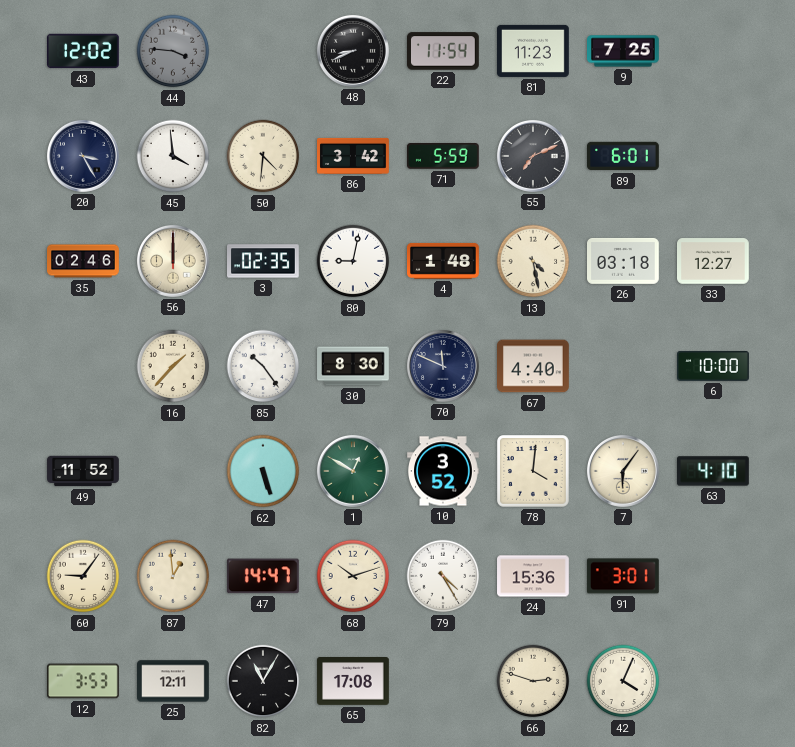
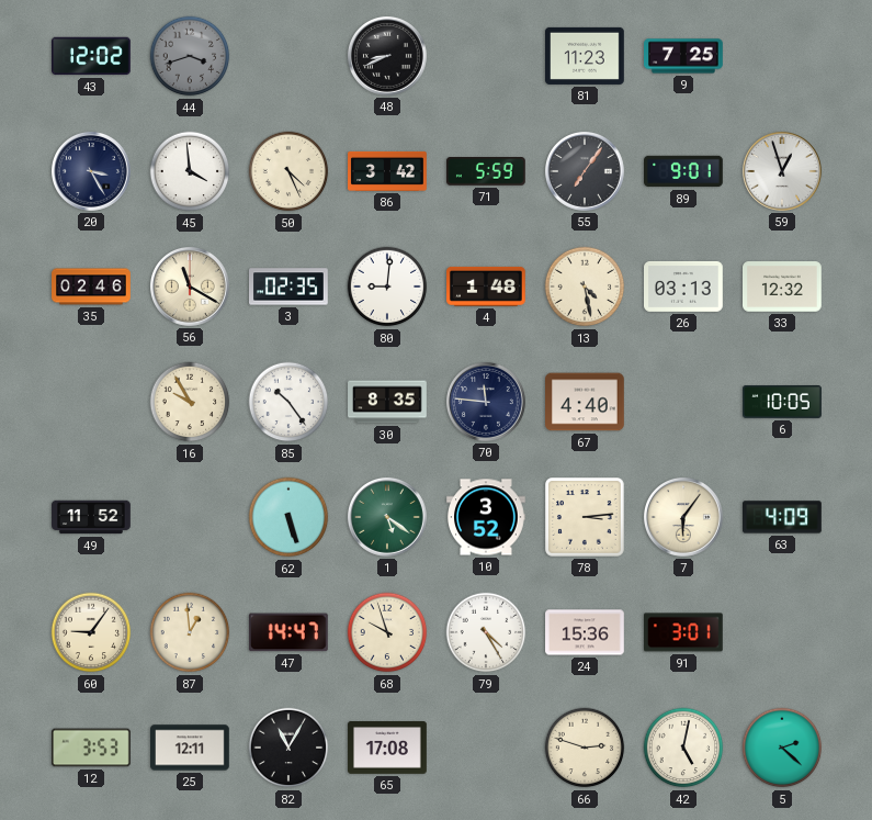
44: 3:46 -> 3:42
22: 11:54 -> none
50: 4:31 -> 4:26
55: 7:11 -> 7:06
89: 6:01 -> 9:01
59: none -> 12:57
56: 12:00 -> 11:20
80: 9:02 -> 9:01
26: 03:18 -> 03:13
33: 12:27 -> 12:32
16: 1:37 -> 9:55
30: 8:30 -> 8:35
70: 11:49 -> 11:46
6: 10:00 -> 10:05
1: 12:50 -> 5:21
78: 4:01 -> 3:14
63: 4:10 -> 4:09
68: 10:12 -> 9:57
42: 4:04 -> 5:02
5: none -> 2:22
